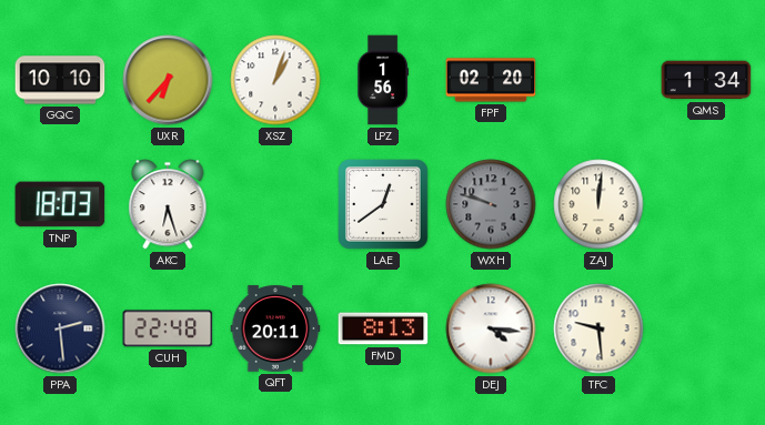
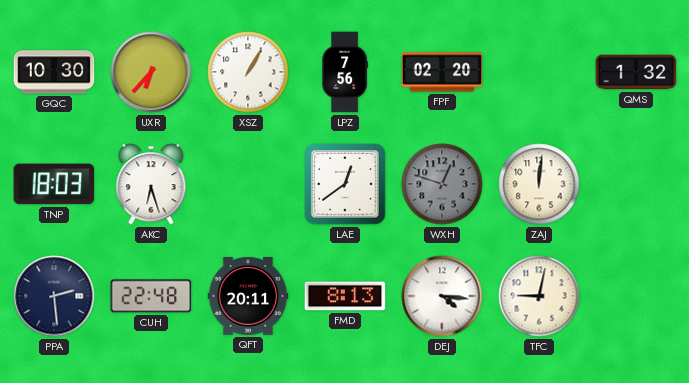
GQC: 10:10 -> 10:30
XSZ: 1:03 -> 1:05
LPZ: 1:56 -> 7:56
QMS: 1:34 -> 1:32
WXH: 9:48 -> 12:48
TFC: 9:29 -> 9:02
